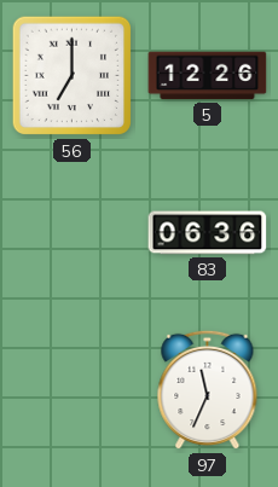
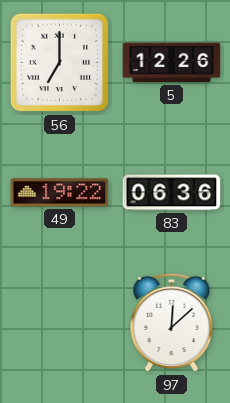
49: none -> 19:22
97: 11:34 -> 12:08
